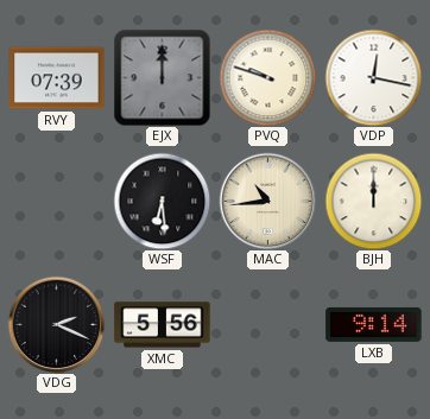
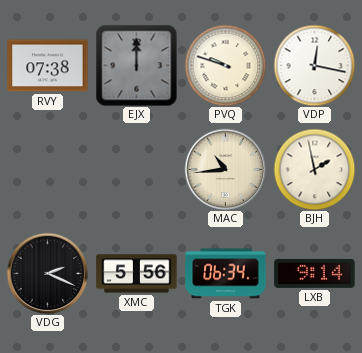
RVY: 07:39 -> 07:38
WSF: 6:29 -> none
BJH: 12:00 -> 1:58
TGK: none -> 06:34
